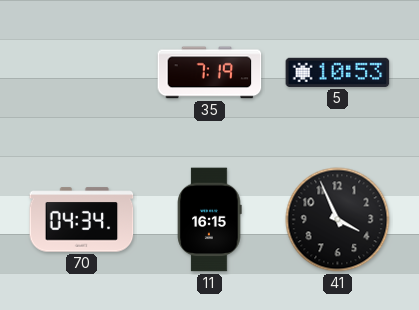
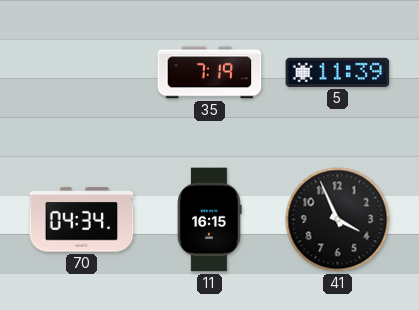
5: 10:53 -> 11:39
